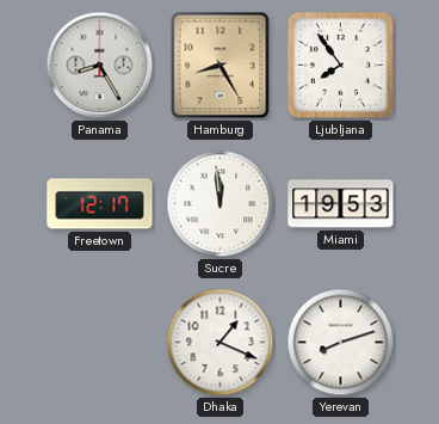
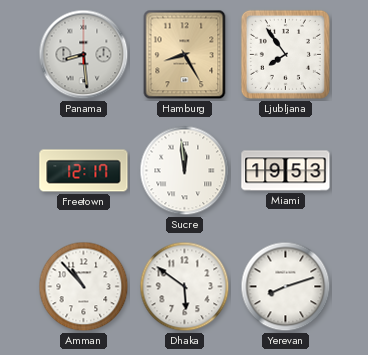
Panama: 8:25 -> 8:29
Amman: none -> 10:53
Dhaka: 1:19 -> 5:51
